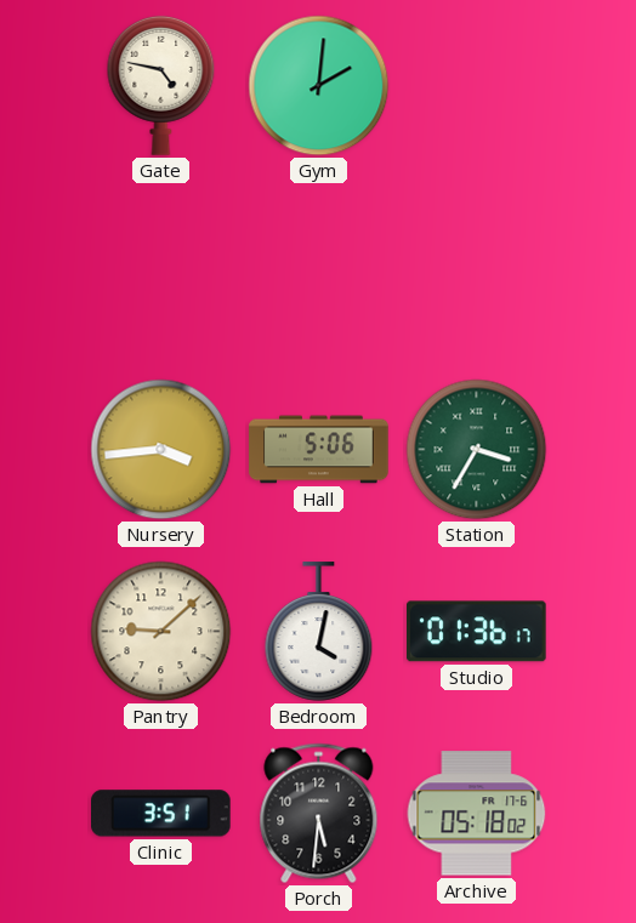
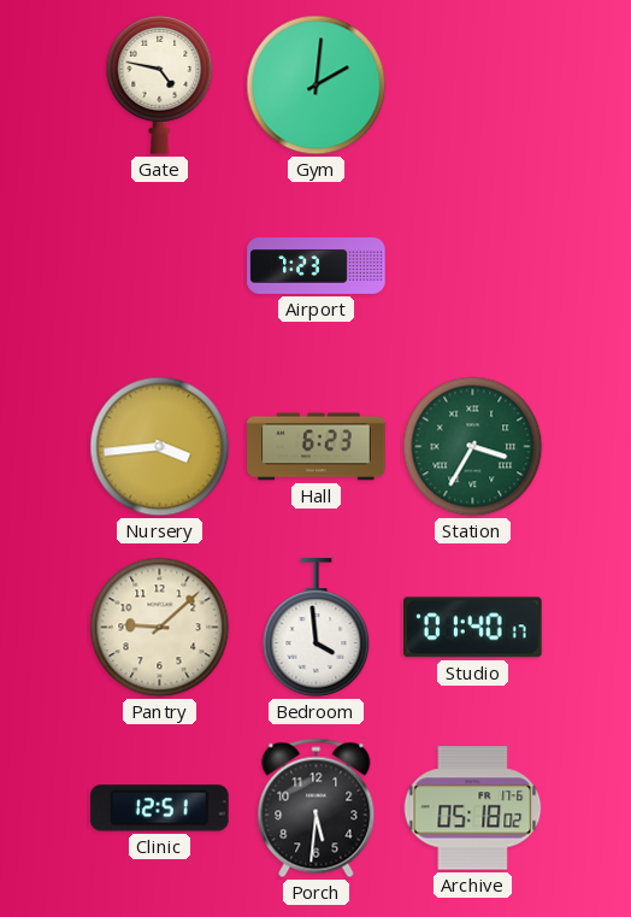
Airport: none -> 7:23
Hall: 5:06 -> 6:23
Bedroom: 4:02 -> 3:59
Studio: 01:36 -> 01:40
Clinic: 3:51 -> 12:51
